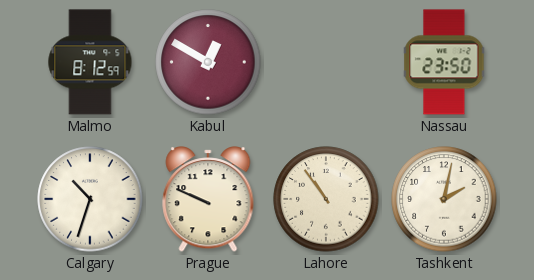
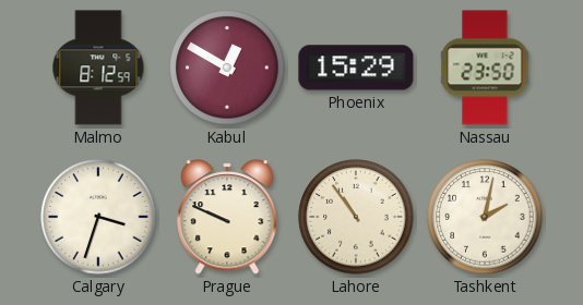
Phoenix: none -> 15:29
Calgary: 10:33 -> 3:33
